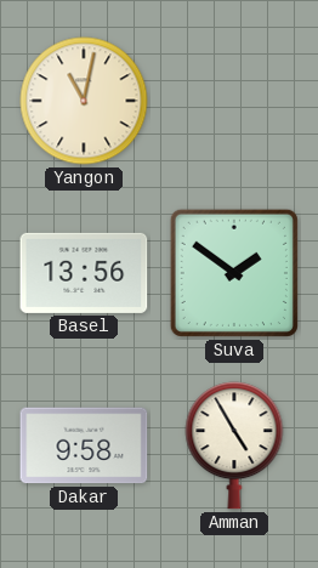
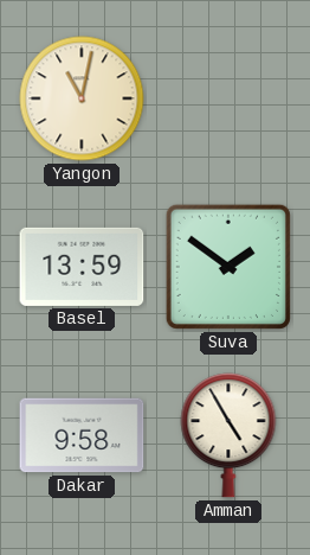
Basel: 13:56 -> 13:59
